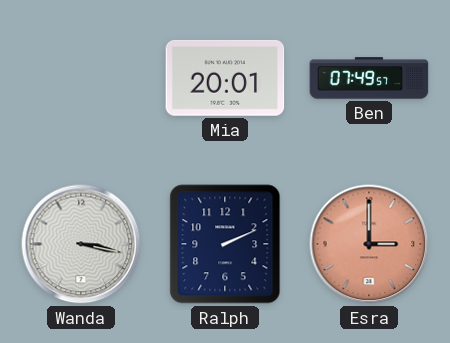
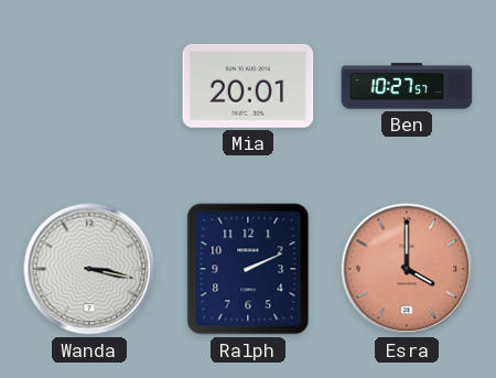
Ben: 07:49 -> 10:27
Esra: 3:00 -> 4:00
